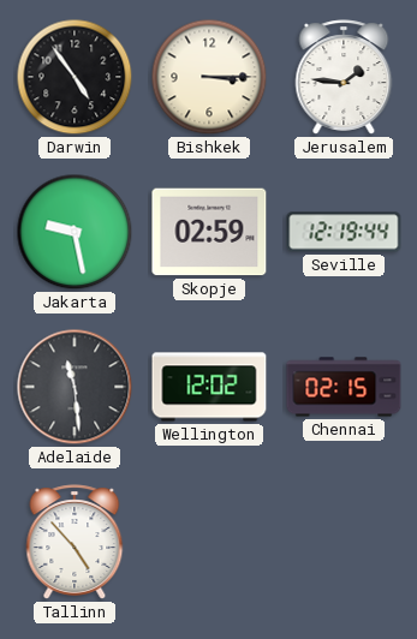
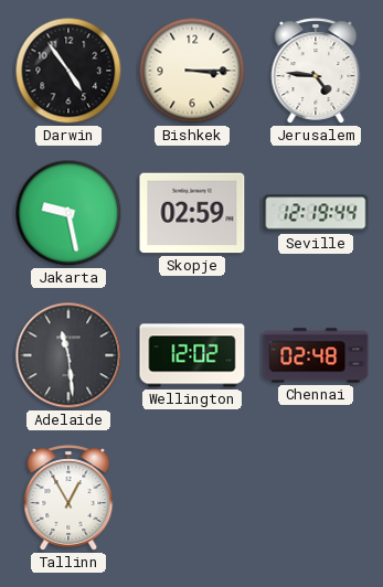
Jerusalem: 1:46 -> 4:46
Chennai: 02:15 -> 02:48
Tallinn: 4:53 -> 12:55
